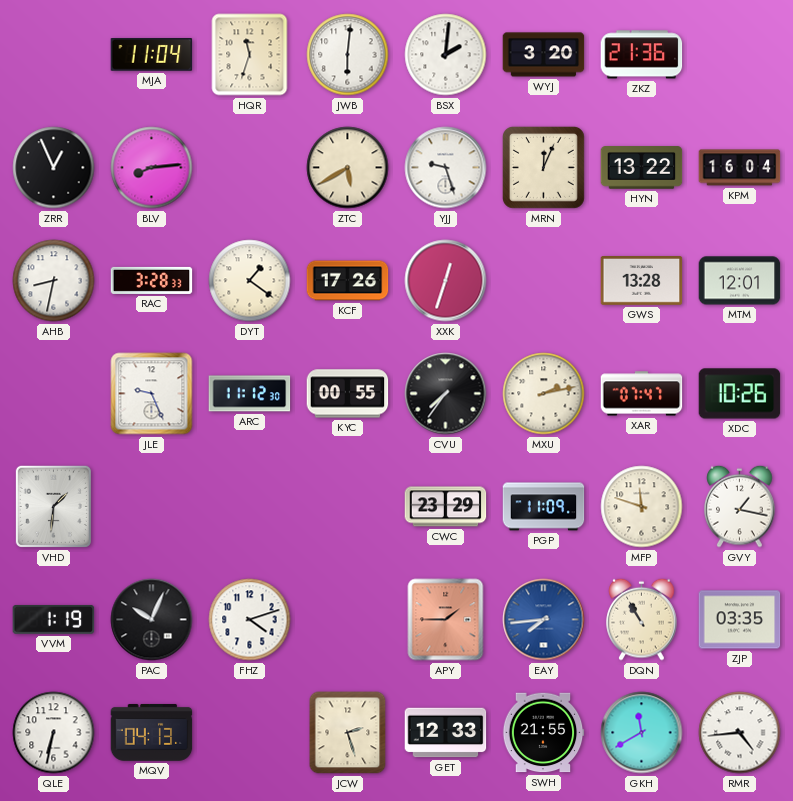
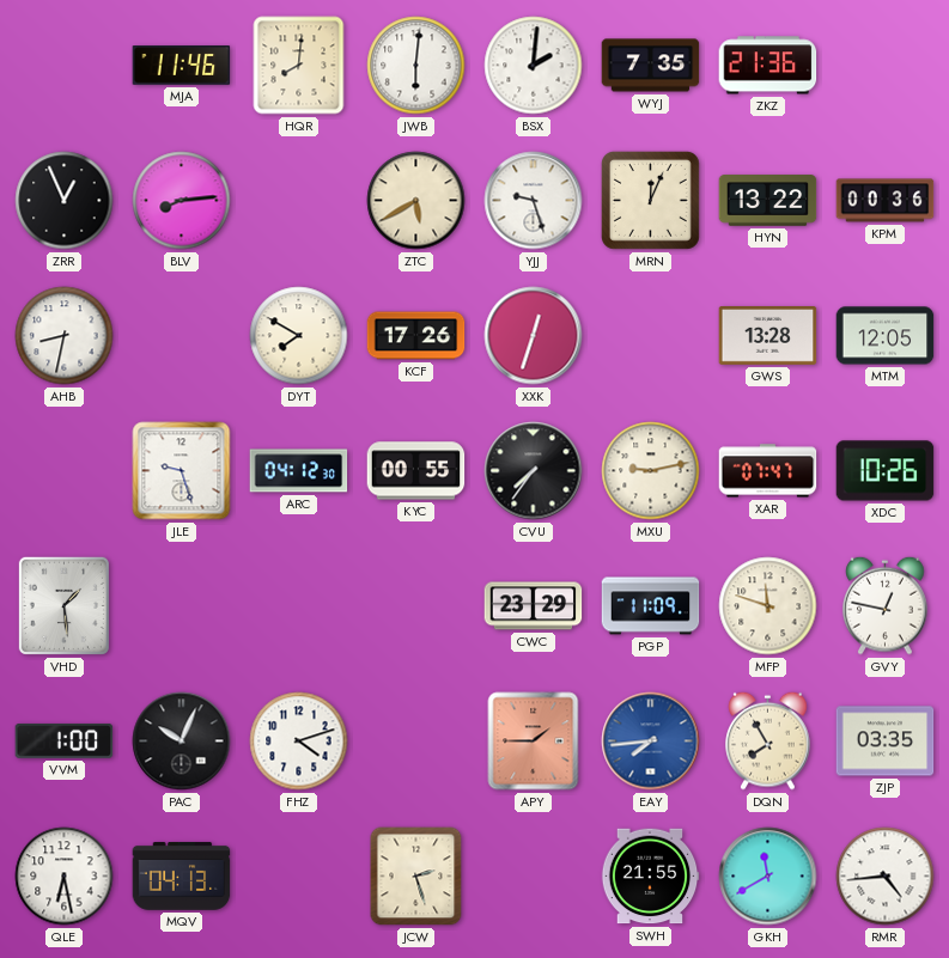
MJA: 11:04 -> 11:46
HQR: 11:33 -> 8:01
WYJ: 3:20 -> 7:35
KPM: 16:04 -> 00:36
RAC: 3:28 -> none
DYT: 1:21 -> 7:50
MTM: 12:01 -> 12:05
JLE: 9:26 -> 9:27
ARC: 11:12 -> 04:12
MXU: 2:13 -> 9:13
VHD: 1:31 -> 1:29
GVY: 1:17 -> 12:47
VVM: 1:19 -> 1:00
DQN: 10:55 -> 7:55
QLE: 6:32 -> 6:28
GET: 12:33 -> none
